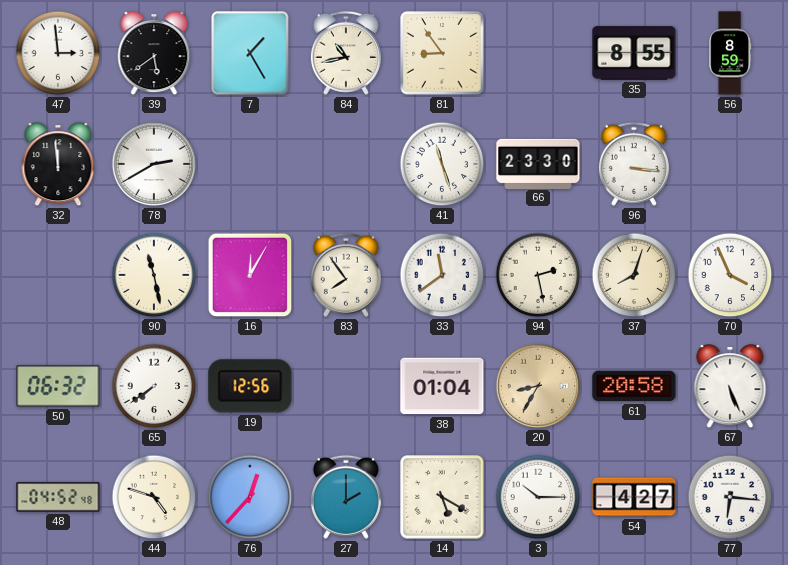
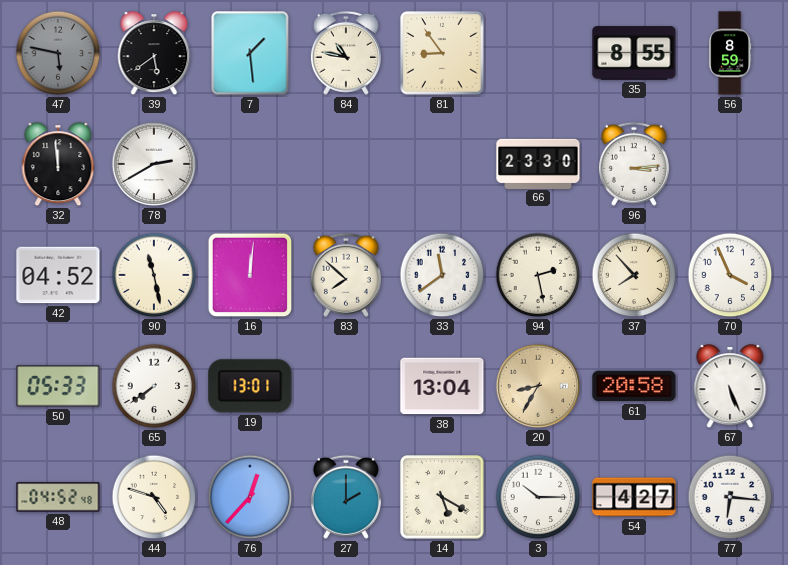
47: 2:59 -> 5:47
47 dial: white -> grey
7: 1:25 -> 1:29
84: 10:43 -> 10:47
41: 11:27 -> none
96: 3:16 -> 3:14
42: none -> 04:52
16: 12:05 -> 12:01
83: 7:54 -> 7:52
37: 8:03 -> 7:53
50: 06:32 -> 05:33
19: 12:56 -> 13:01
38: 01:04 -> 13:04
